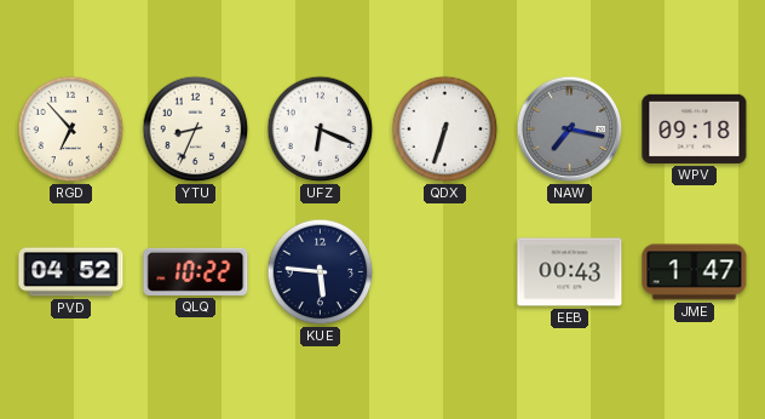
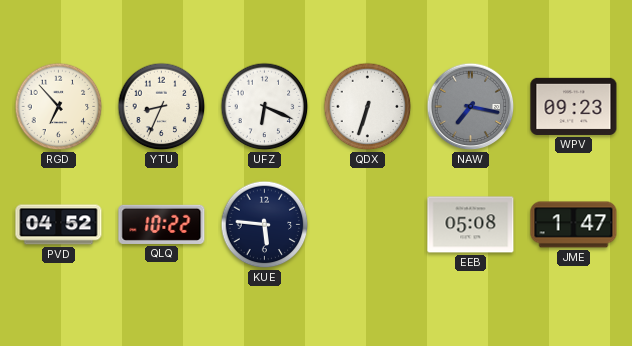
WPV: 09:18 -> 09:23
EEB: 00:43 -> 05:08
